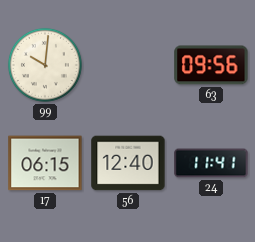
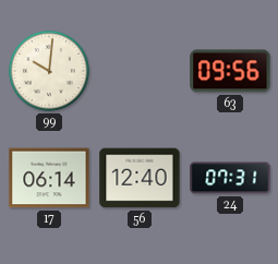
17: 06:15 -> 06:14
24: 11:41 -> 07:31
